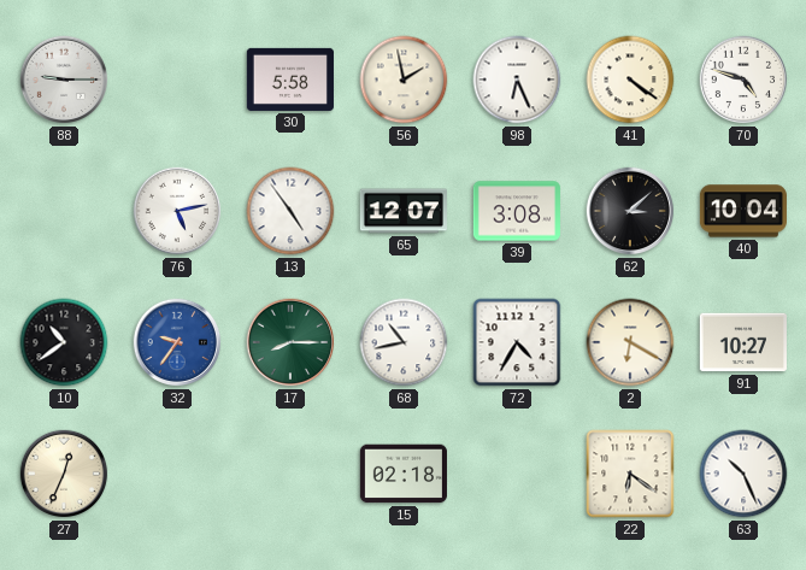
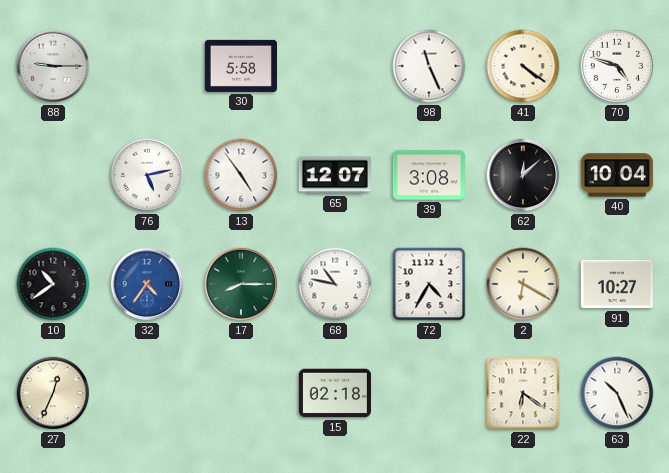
56: 1:58 -> none
98: 6:26 -> 11:26
62: 3:08 -> 12:08
32: 9:36 -> 4:36
68: 10:43 -> 10:47
